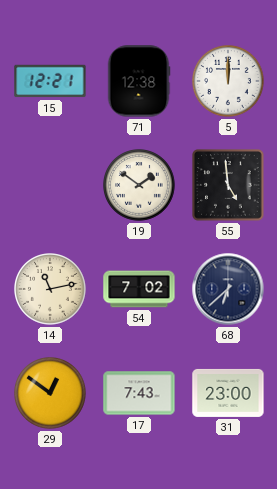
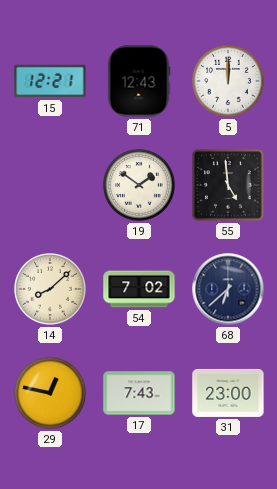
71: 12:38 -> 12:43
14: 11:13 -> 8:08
29: 12:51 -> 12:47
